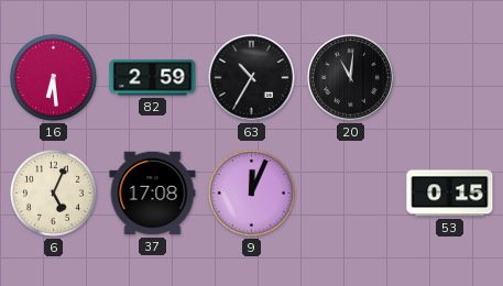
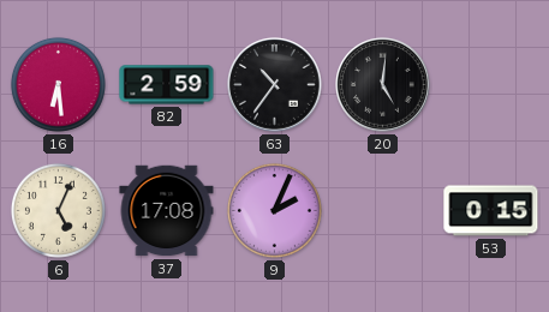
63: 10:35 -> 10:36
20: 11:01 -> 5:01
9: 12:04 -> 2:04
